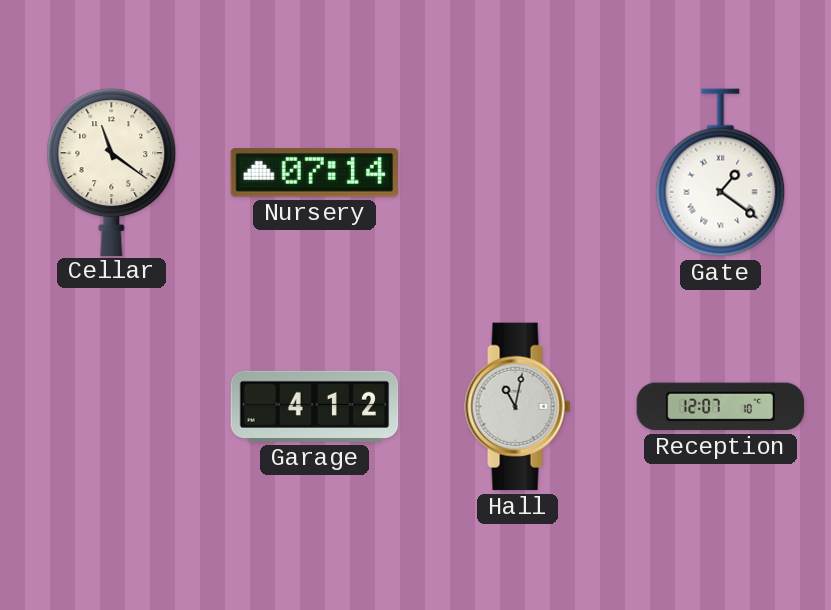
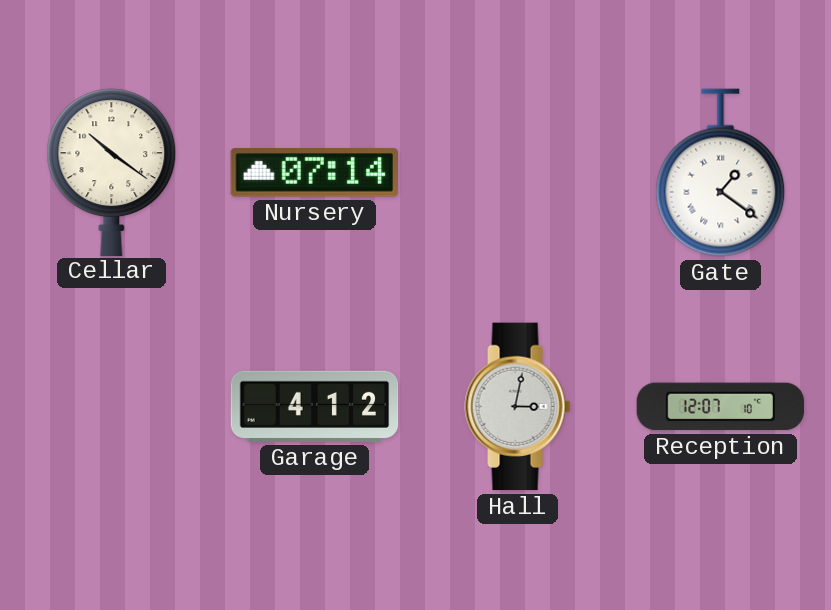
Cellar: 11:21 -> 10:21
Hall: 11:02 -> 3:02
